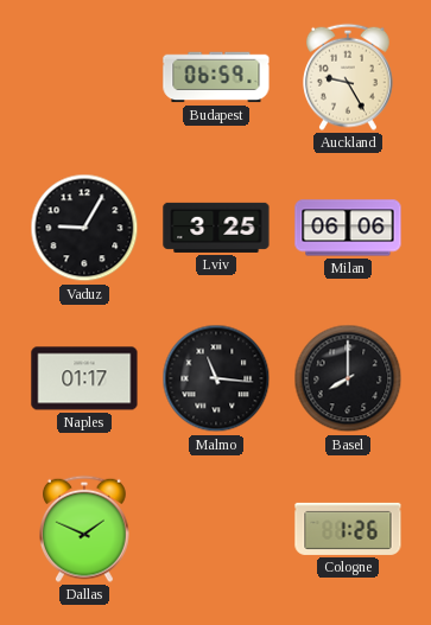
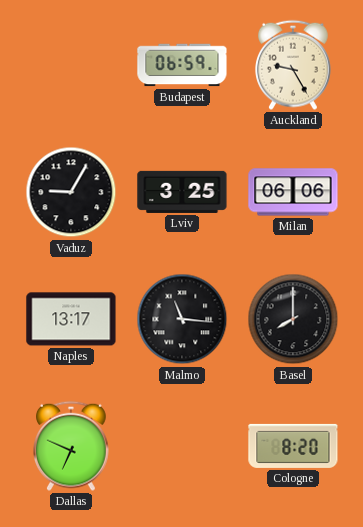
Naples: 01:17 -> 13:17
Dallas: 1:49 -> 6:49
Cologne: 1:26 -> 8:20
